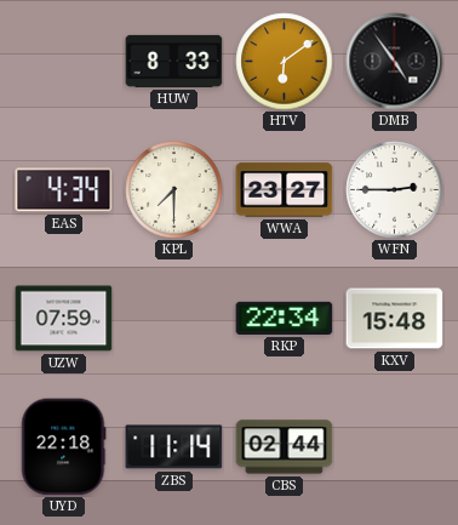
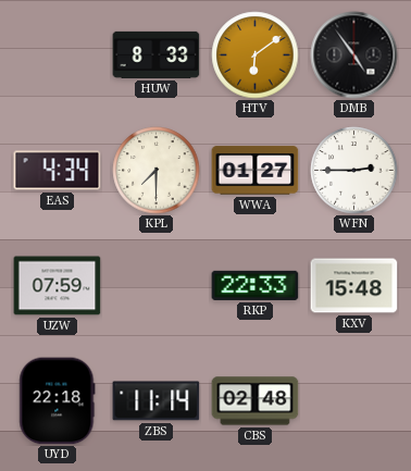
WWA: 23:27 -> 01:27
RKP: 22:34 -> 22:33
CBS: 02:44 -> 02:48
